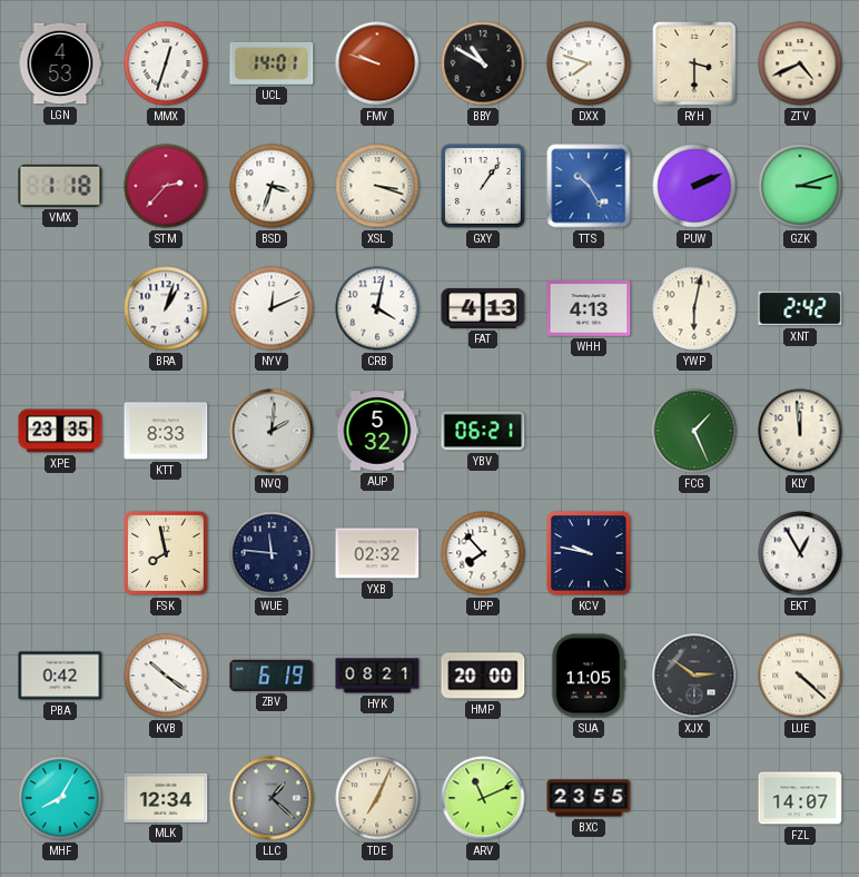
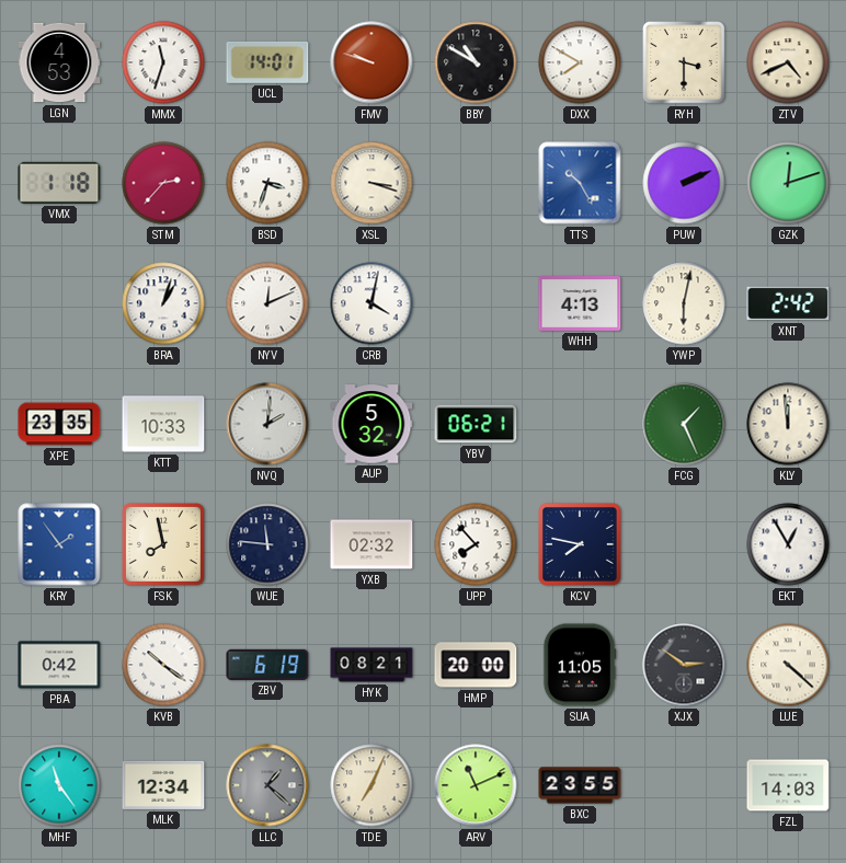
MMX: 12:33 -> 11:33
DXX: 7:48 -> 7:50
GXY: 1:06 -> none
GZK: 3:12 -> 12:12
FAT: 4:13 -> none
KTT: 8:33 -> 10:33
KRY: none -> 1:54
KCV: 9:47 -> 7:47
MHF: 8:05 -> 11:24
FZL: 14:07 -> 14:03
